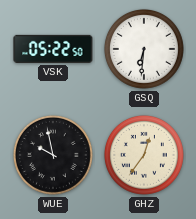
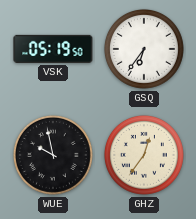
VSK: 05:22 -> 05:19
GSQ: 6:31 -> 6:36
